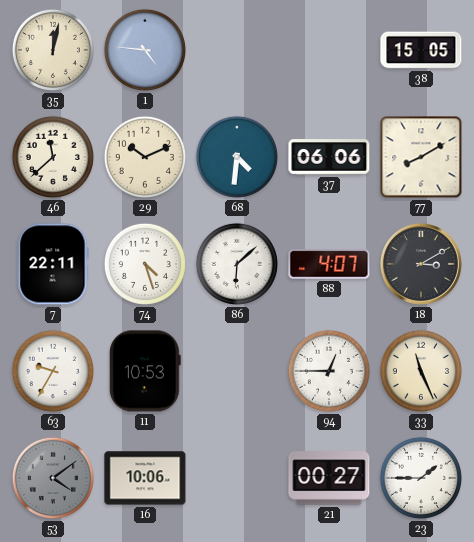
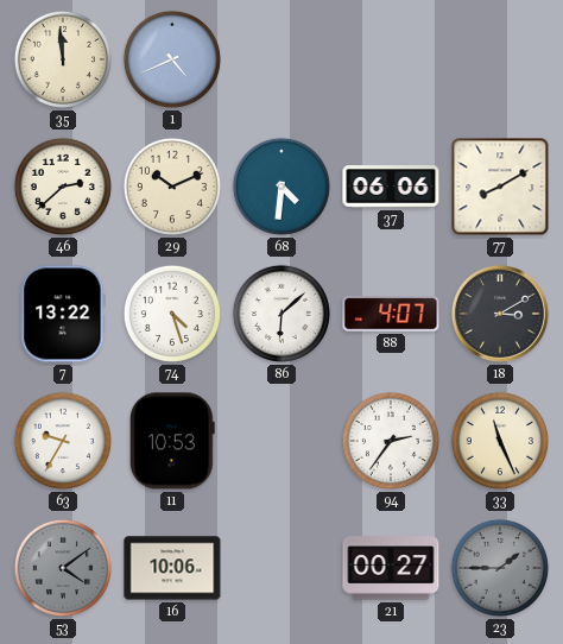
35: 12:02 -> 11:59
1: 4:46 -> 4:41
38: 15:05 -> none
46: 11:38 -> 2:38
7: 22:11 -> 13:22
94: 12:45 -> 2:36
23 dial: white -> grey
